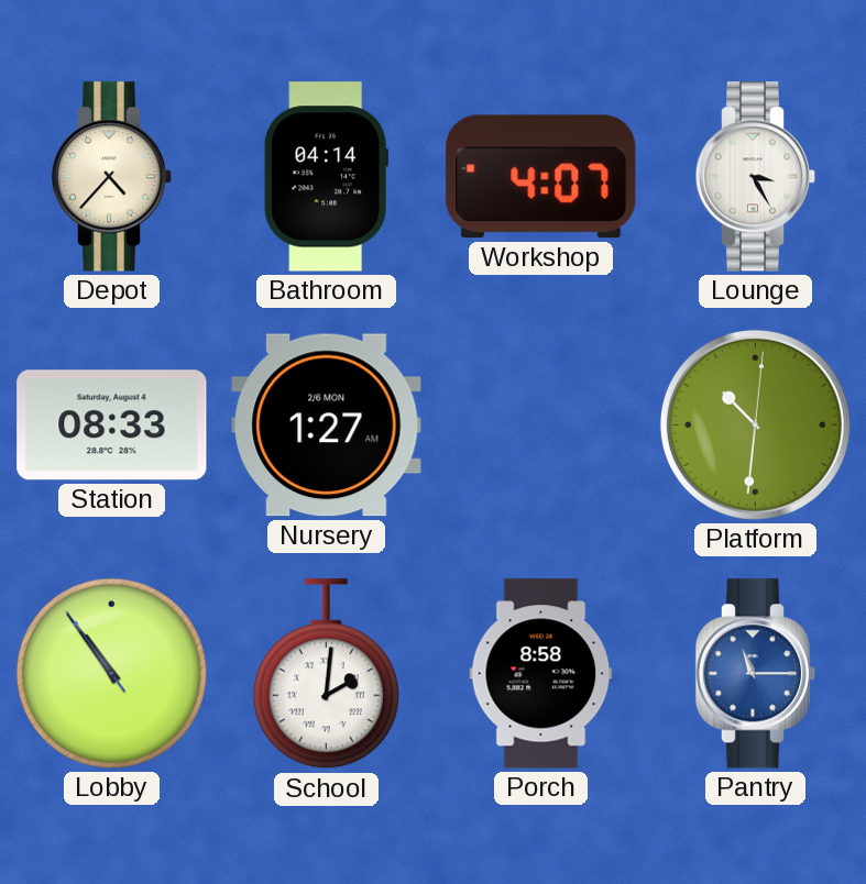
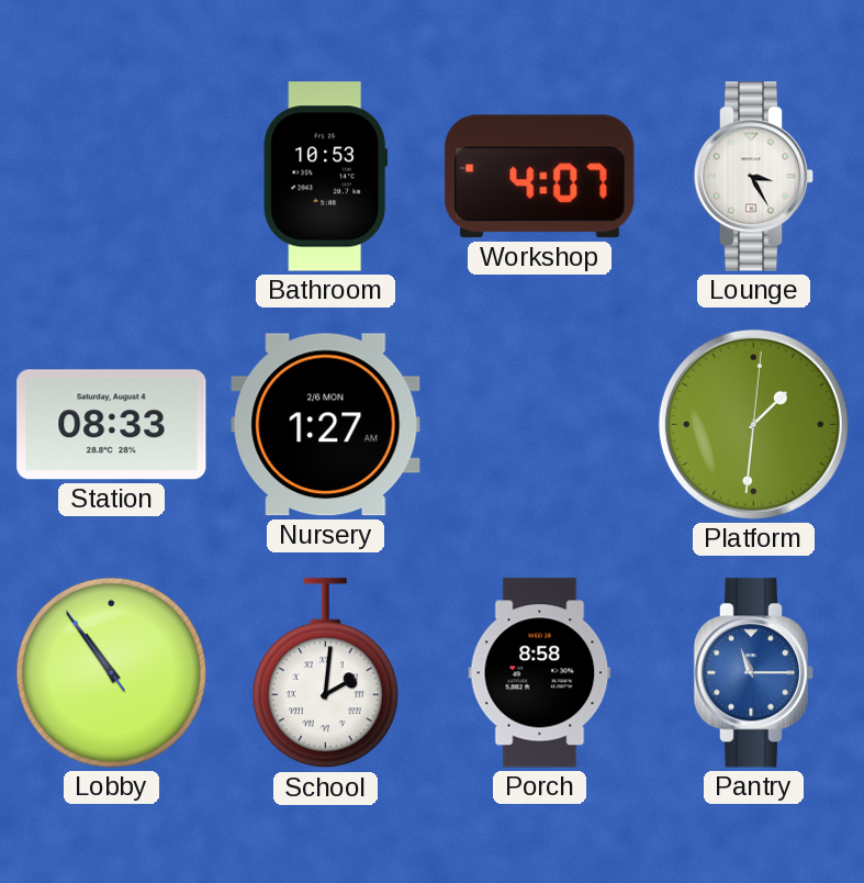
Depot: 4:37 -> none
Bathroom: 04:14 -> 10:53
Platform: 10:31 -> 1:31
